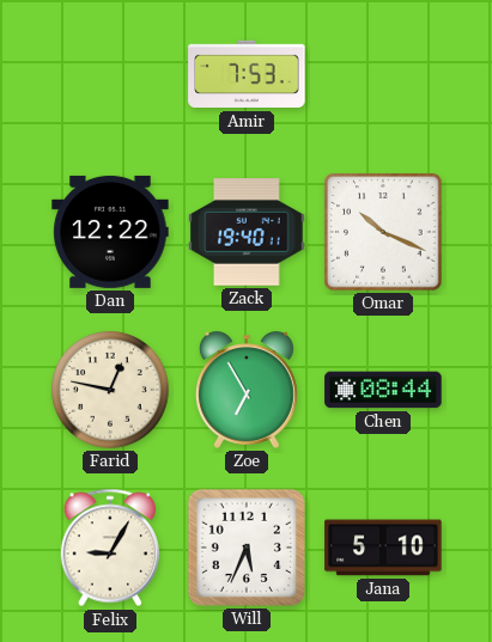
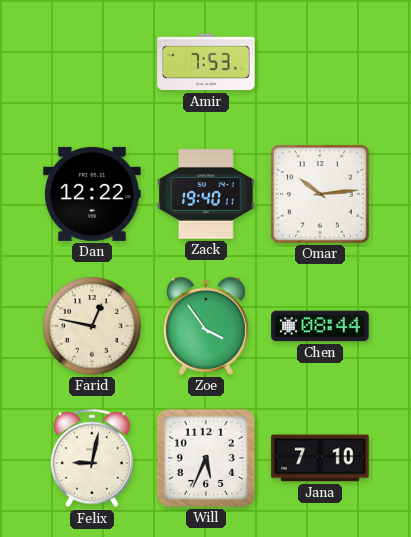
Omar: 10:19 -> 10:14
Zoe: 6:55 -> 3:54
Felix: 9:05 -> 9:02
Jana: 5:10 -> 7:10
